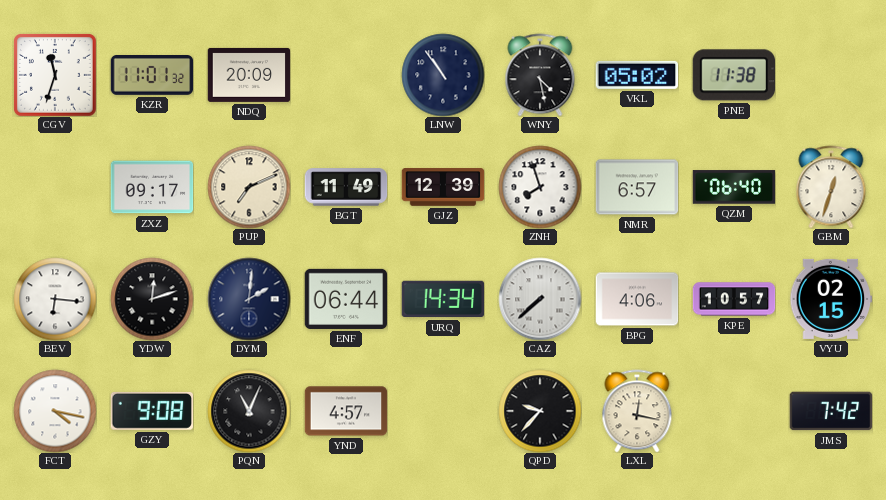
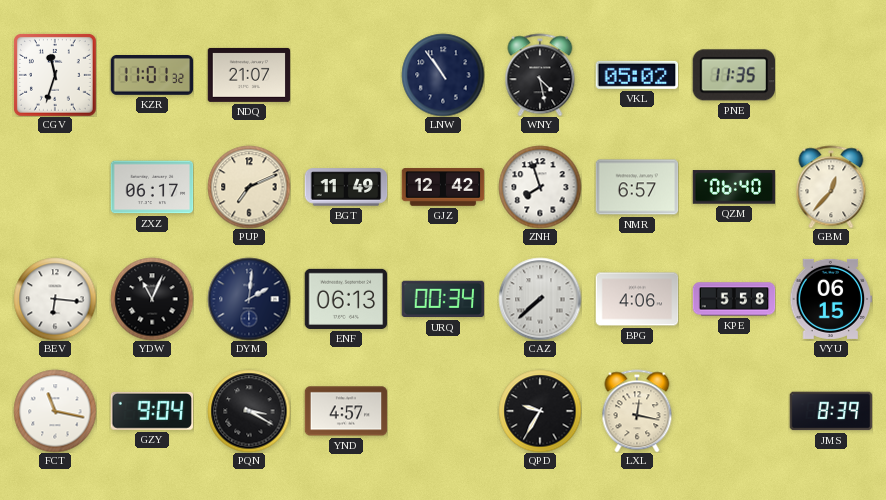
NDQ: 20:09 -> 21:07
PNE: 11:38 -> 11:35
ZXZ: 09:17 -> 06:17
GJZ: 12:39 -> 12:42
GBM: 12:33 -> 12:37
YDW: 12:12 -> 11:04
ENF: 06:44 -> 06:13
URQ: 14:34 -> 00:34
KPE: 10:57 -> 5:58
VYU: 02:15 -> 06:15
FCT: 4:17 -> 11:17
GZY: 9:08 -> 9:04
PQN: 11:04 -> 3:20
QPD: 9:37 -> 9:35
JMS: 7:42 -> 8:39
